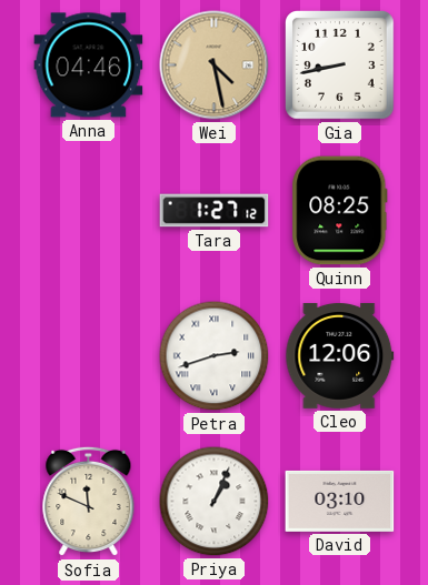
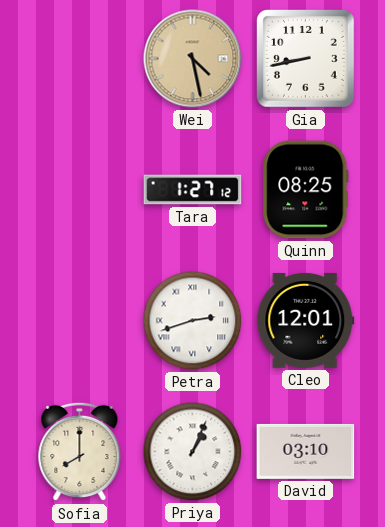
Anna: 04:46 -> none
Cleo: 12:06 -> 12:01
Sofia: 11:49 -> 8:00
